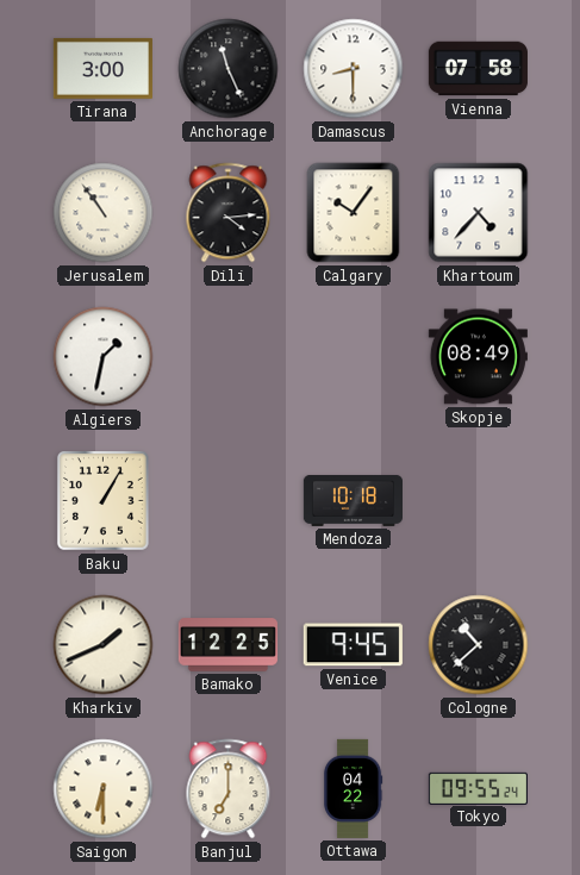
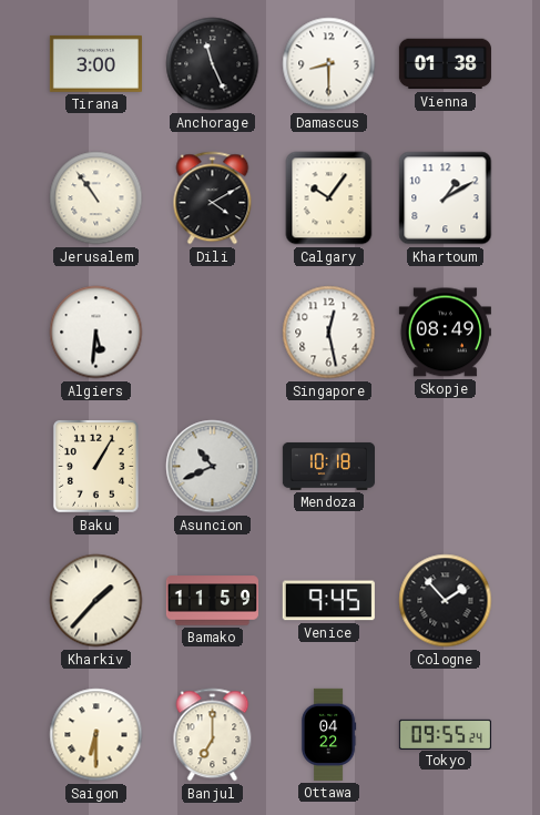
Vienna: 07:58 -> 01:38
Dili: 4:14 -> 4:10
Khartoum: 4:37 -> 1:10
Algiers: 1:32 -> 5:31
Singapore: none -> 12:28
Asuncion: none -> 10:41
Kharkiv: 1:41 -> 1:37
Bamako: 12:25 -> 11:59
Cologne: 10:38 -> 1:53
